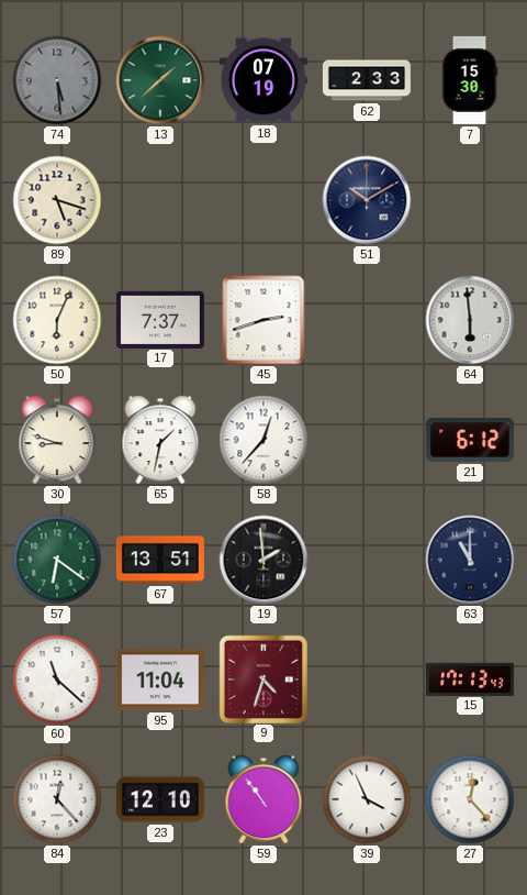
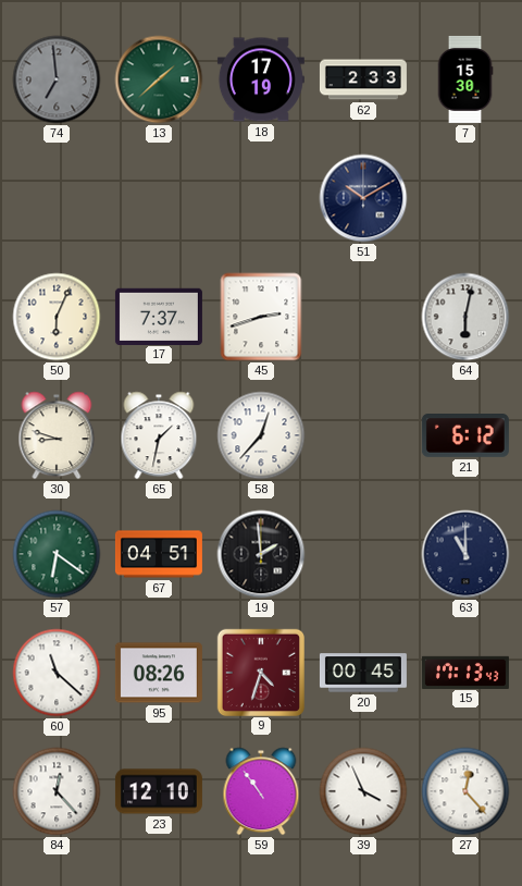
74: 5:29 -> 6:59
18: 07:19 -> 17:19
89: 5:18 -> none
64: 5:59 -> 6:02
67: 13:51 -> 04:51
95: 11:04 -> 08:26
20: none -> 00:45
